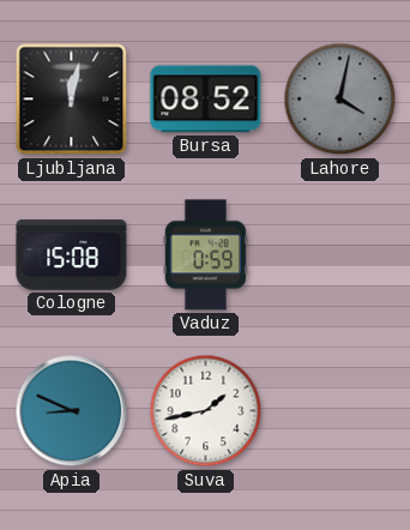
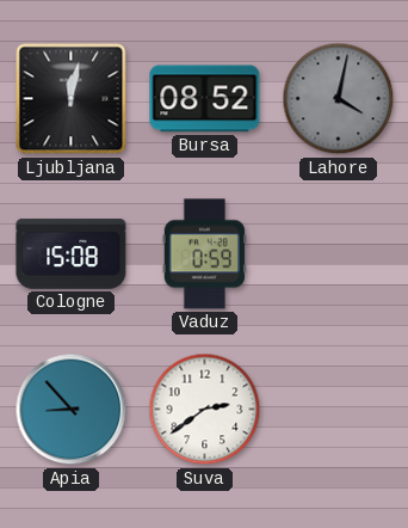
Apia: 8:49 -> 8:53
Suva: 1:43 -> 2:39
